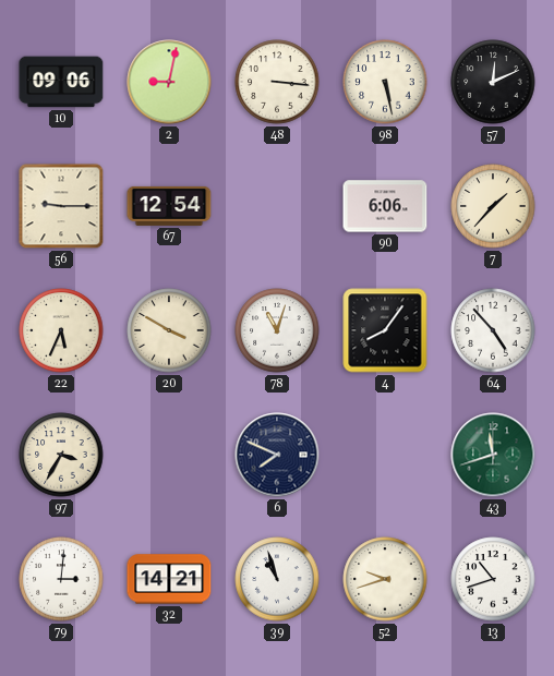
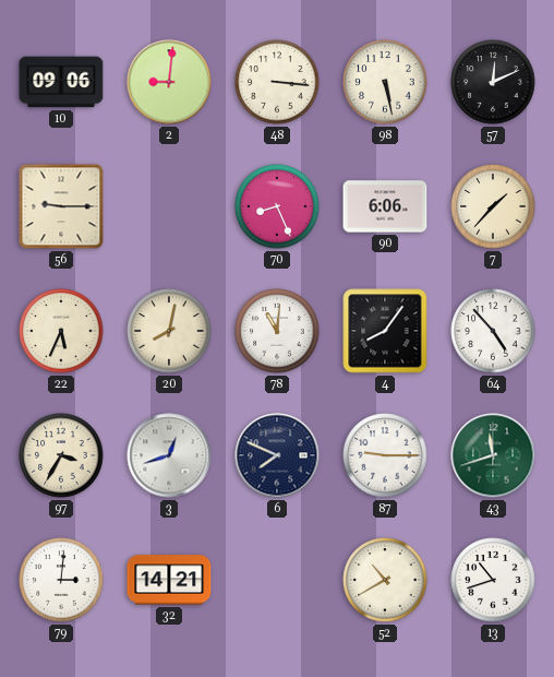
2: 9:02 -> 9:01
67: 12:54 -> none
70: none -> 8:26
20: 3:50 -> 8:02
78: 11:03 -> 11:01
3: none -> 12:42
87: none -> 9:15
39: 10:57 -> none
52: 9:42 -> 10:40
